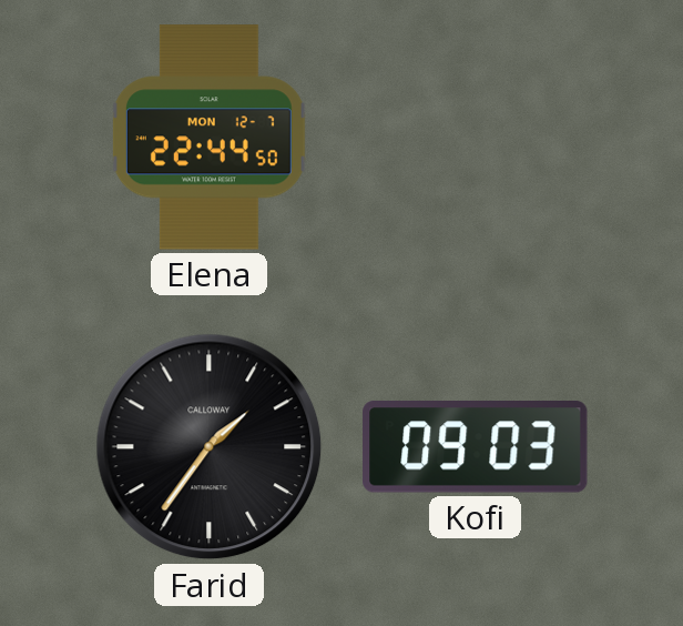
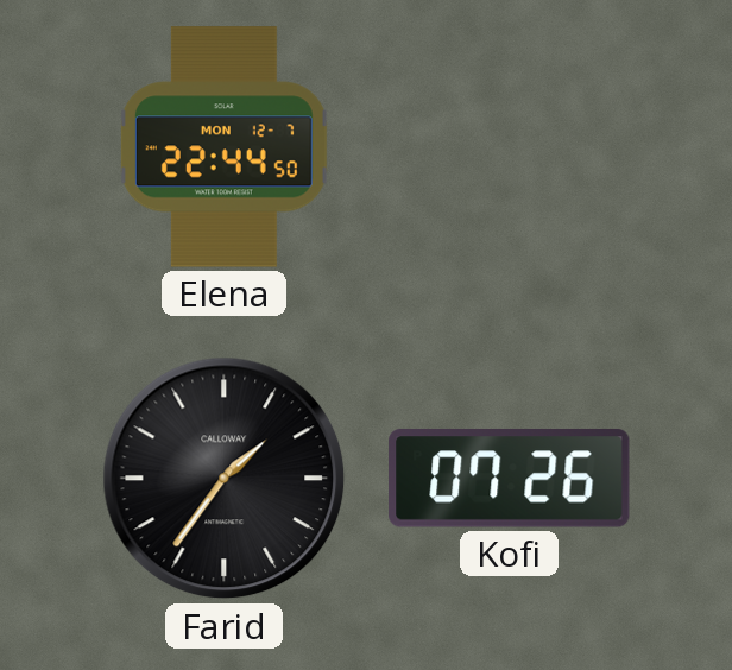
Kofi: 09:03 -> 07:26
